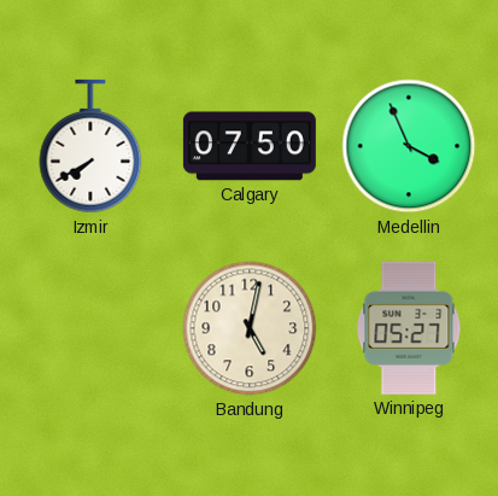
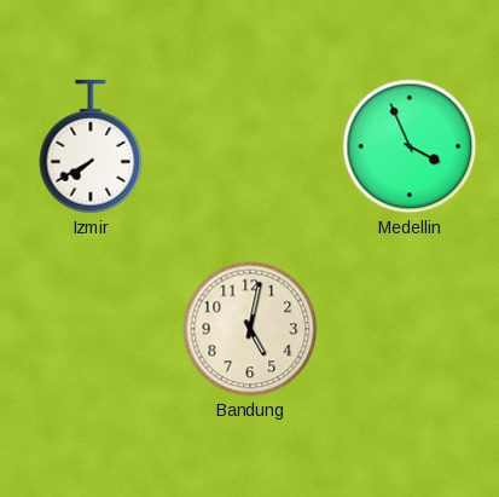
Calgary: 07:50 -> none
Winnipeg: 05:27 -> none
